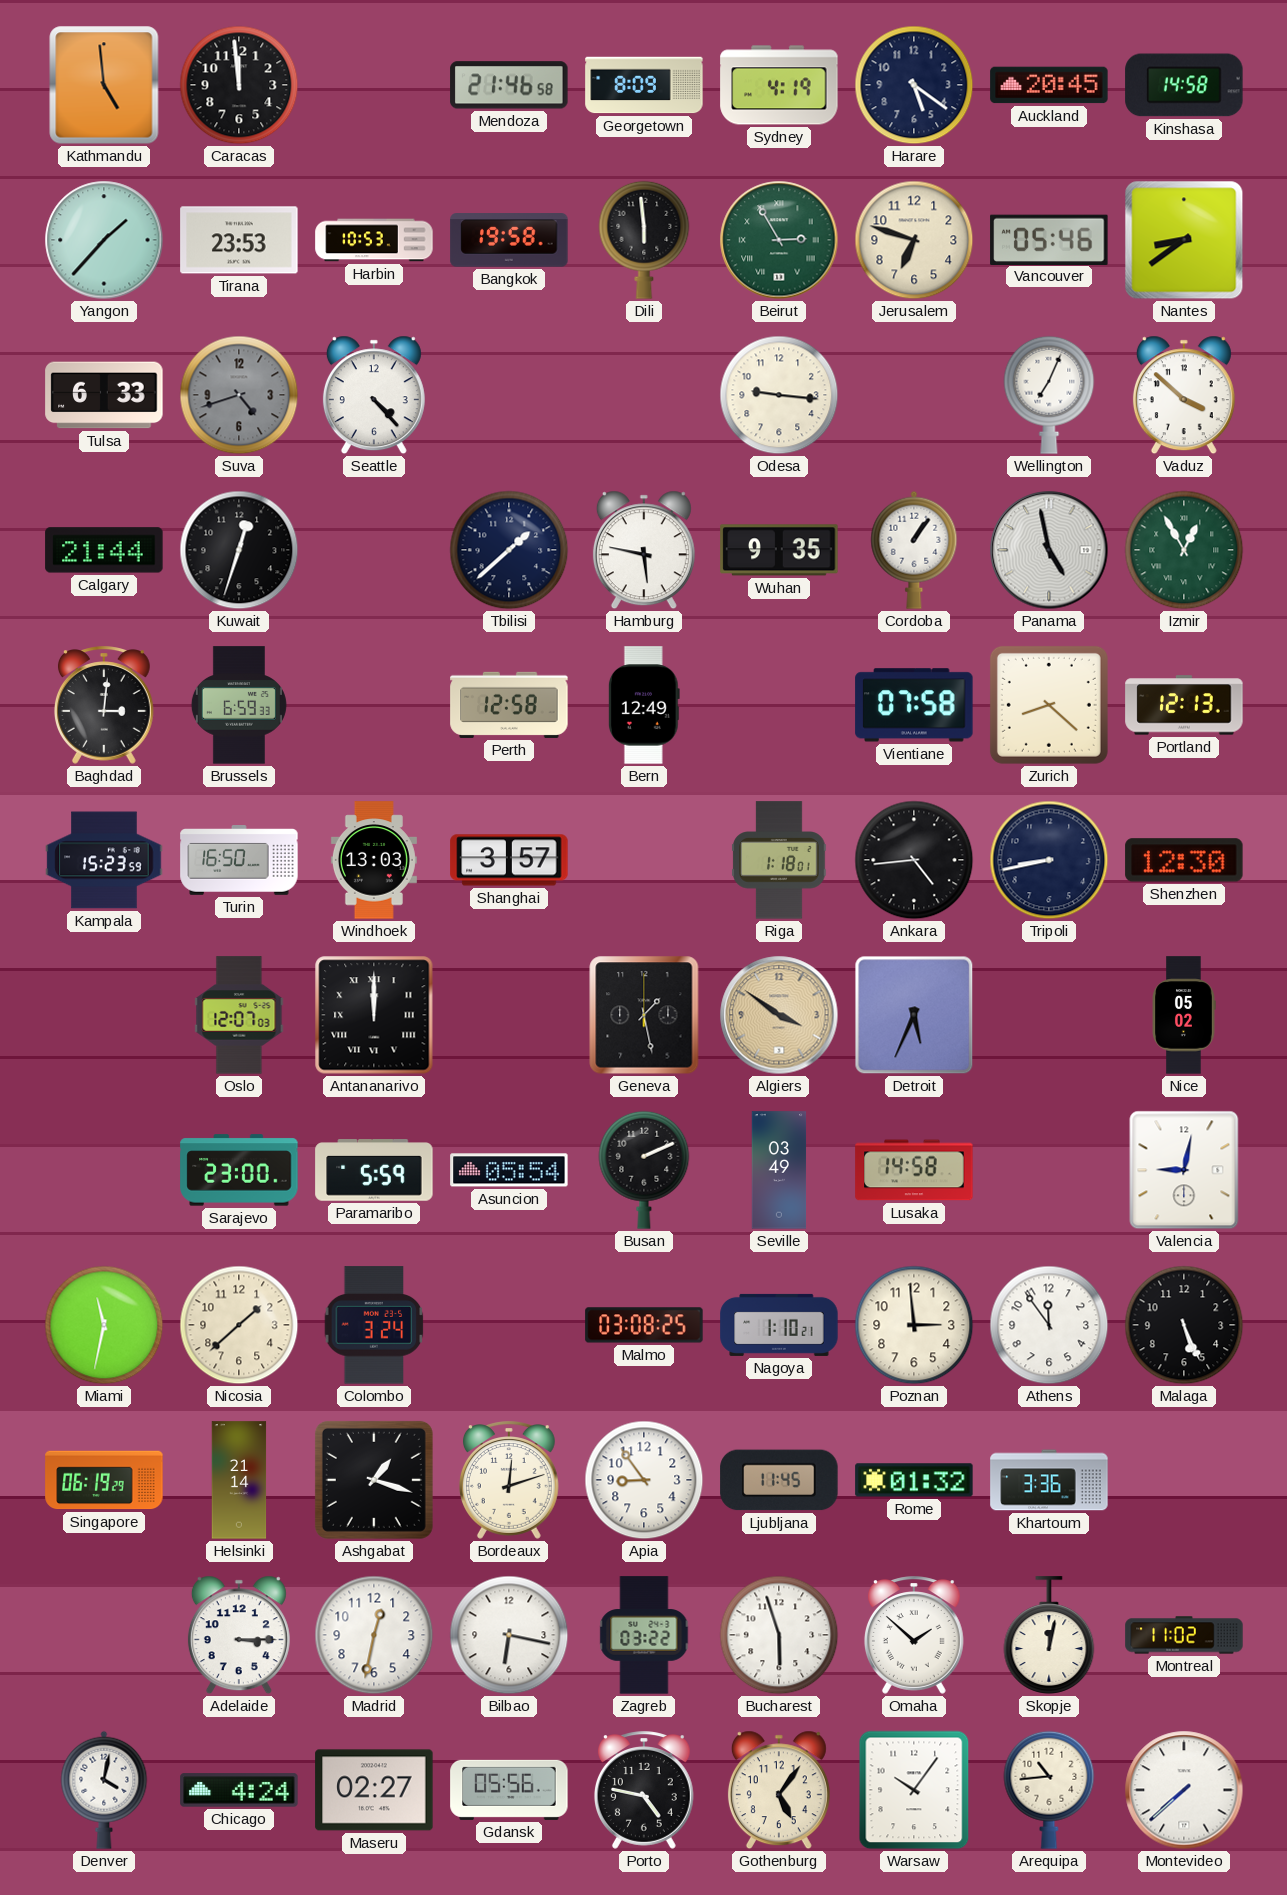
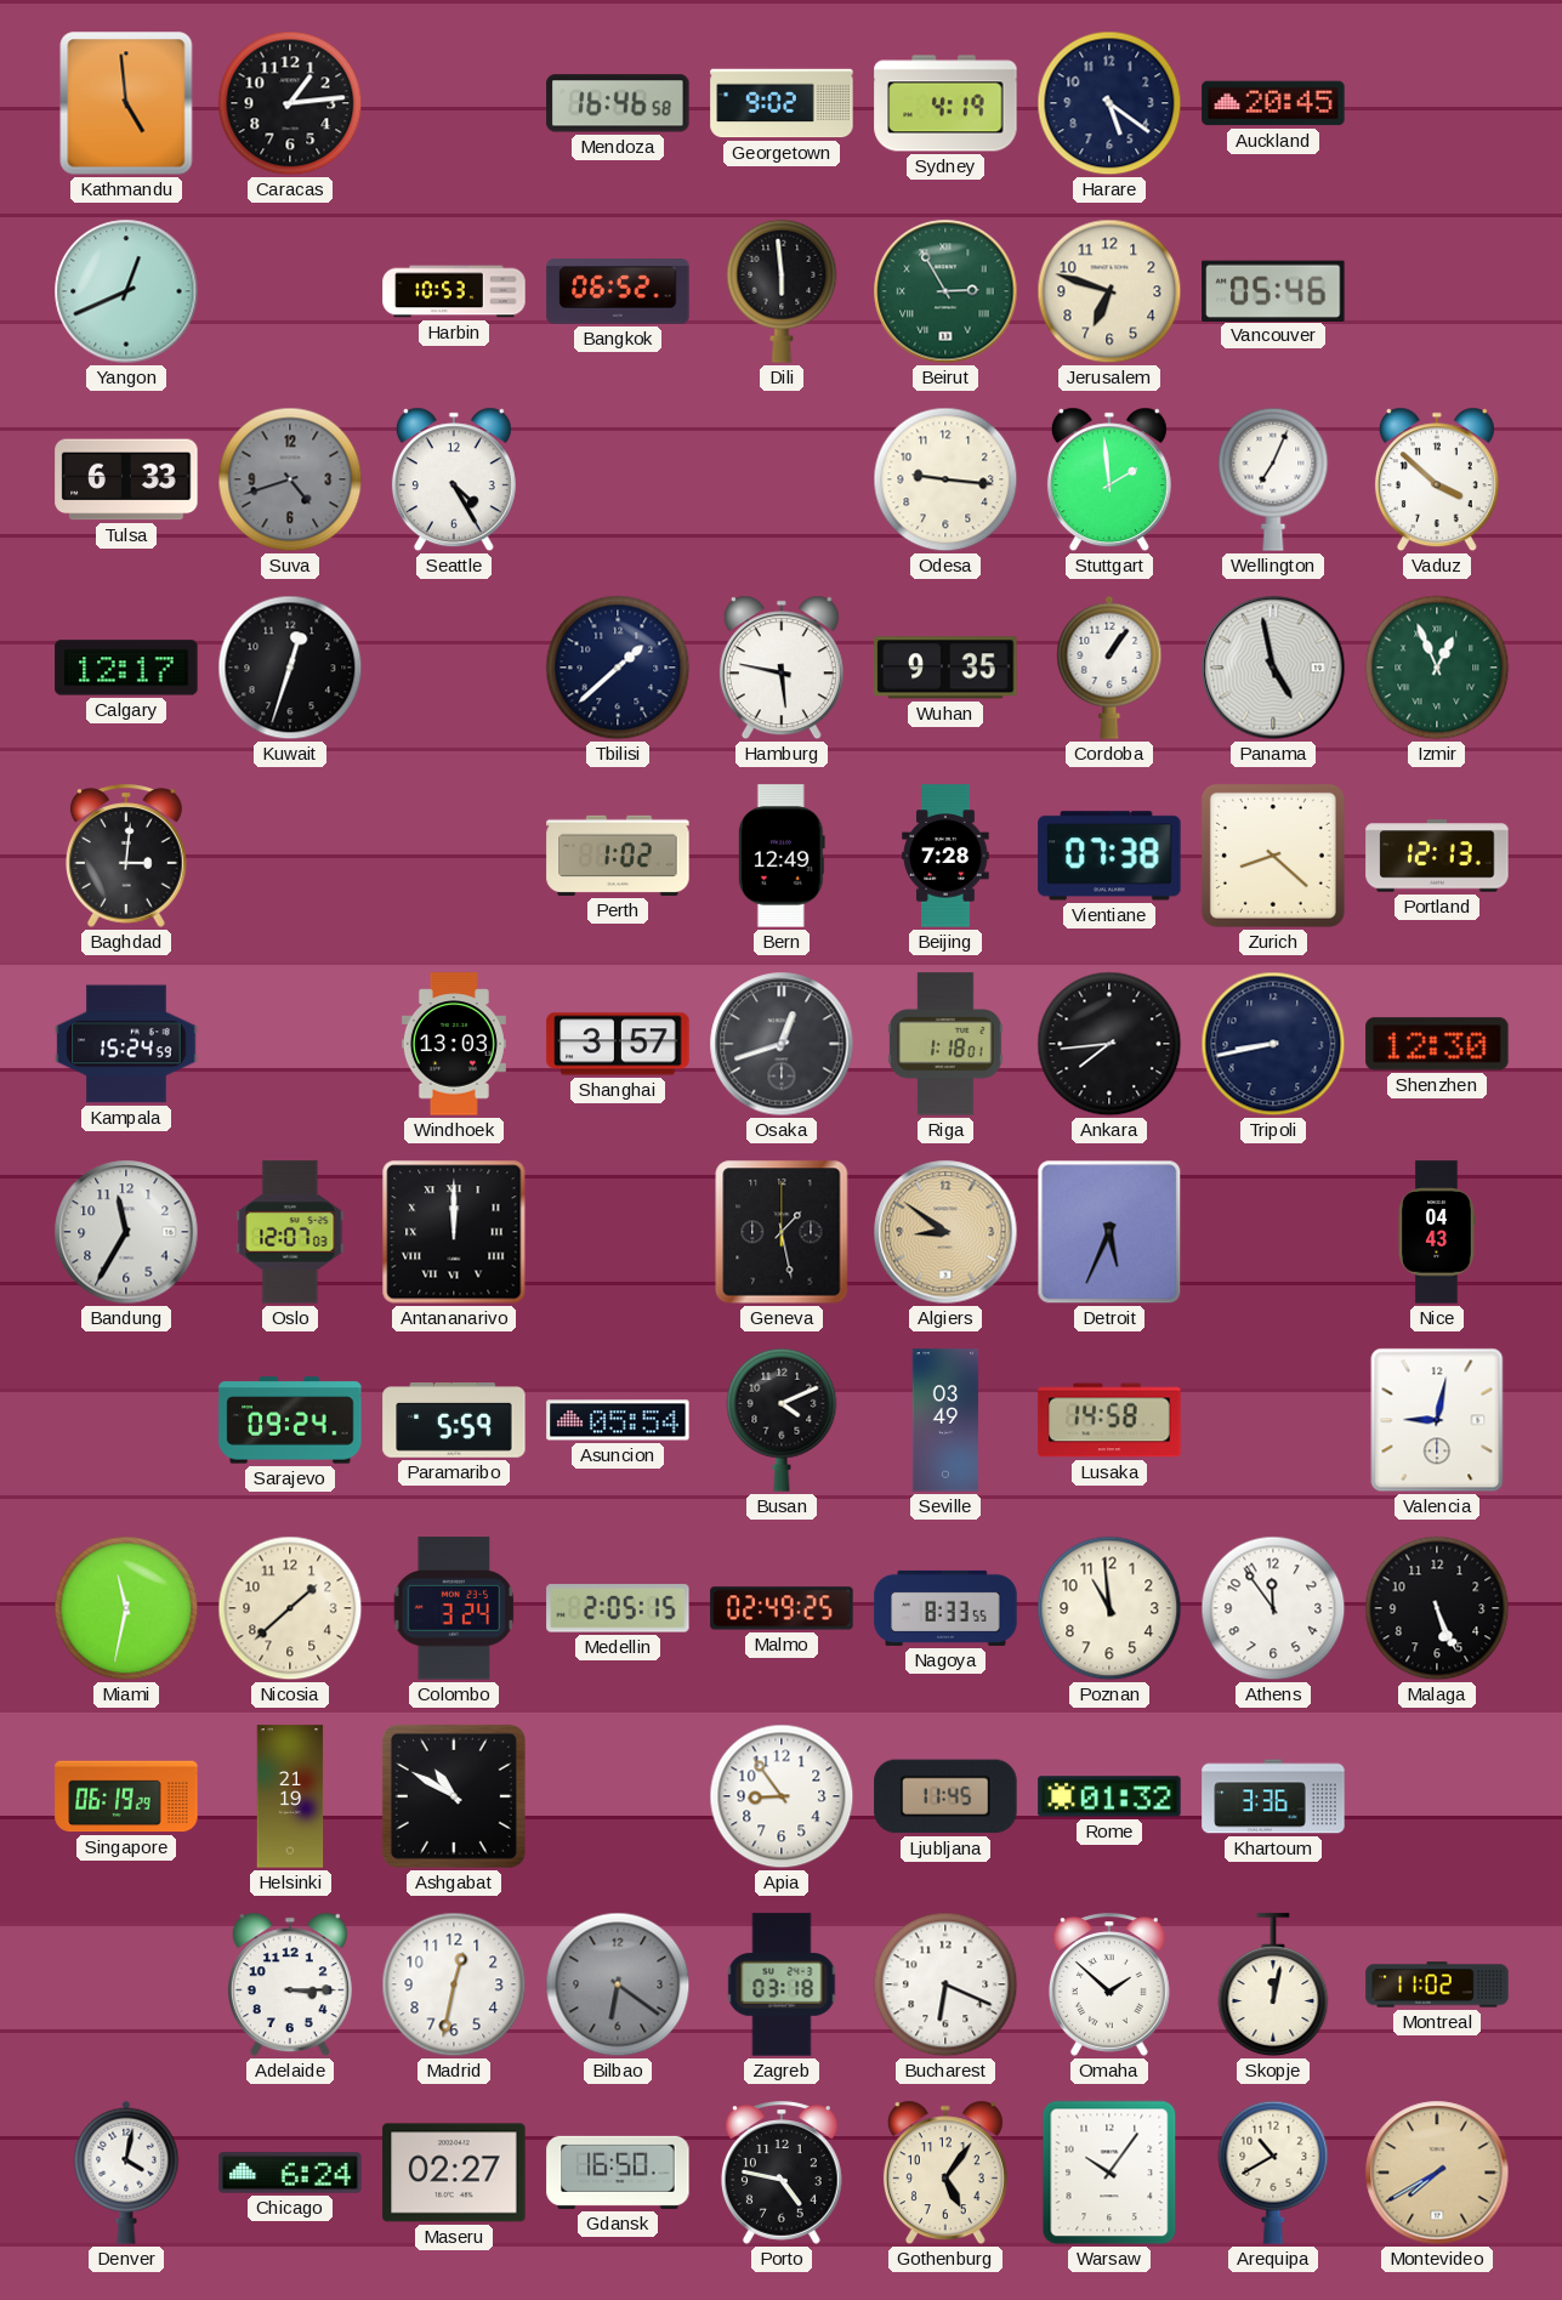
Caracas: 11:59 -> 1:14
Mendoza: 21:46 -> 16:46
Georgetown: 8:09 -> 9:02
Kinshasa: 14:58 -> none
Yangon: 1:37 -> 12:41
Tirana: 23:53 -> none
Bangkok: 19:58 -> 06:52
Nantes: 8:39 -> none
Seattle: 4:23 -> 4:25
Stuttgart: none -> 1:59
Calgary: 21:44 -> 12:17
Izmir: 12:55 -> 12:56
Brussels: 6:59 -> none
Perth: 12:58 -> 1:02
Beijing: none -> 7:28
Vientiane: 07:58 -> 07:38
Kampala: 15:23 -> 15:24
Turin: 16:50 -> none
Osaka: none -> 12:42
Ankara: 4:44 -> 7:44
Bandung: none -> 11:35
Algiers: 3:51 -> 8:51
Nice: 05:02 -> 04:43
Sarajevo: 23:00 -> 09:24
Busan: 2:11 -> 4:11
Medellin: none -> 2:05
Malmo: 03:08 -> 02:49
Nagoya: 1:10 -> 8:33
Poznan: 2:59 -> 10:59
Helsinki: 21:14 -> 21:19
Ashgabat: 1:18 -> 10:50
Bordeaux: 12:12 -> none
Bilbao: 6:17 -> 6:21
Bilbao dial: white -> grey
Zagreb: 03:22 -> 03:18
Bucharest: 5:57 -> 6:19
Chicago: 4:24 -> 6:24
Gdansk: 05:56 -> 16:50
Arequipa: 10:44 -> 10:40
Montevideo: 7:38 -> 7:40
Montevideo dial: white -> champagne
